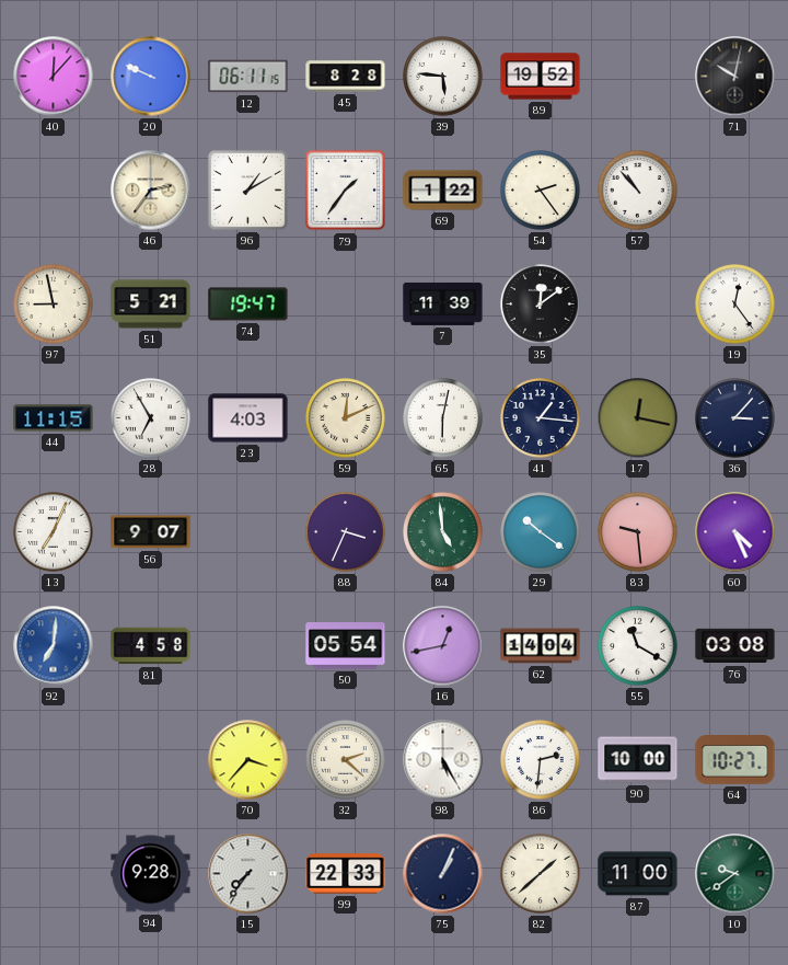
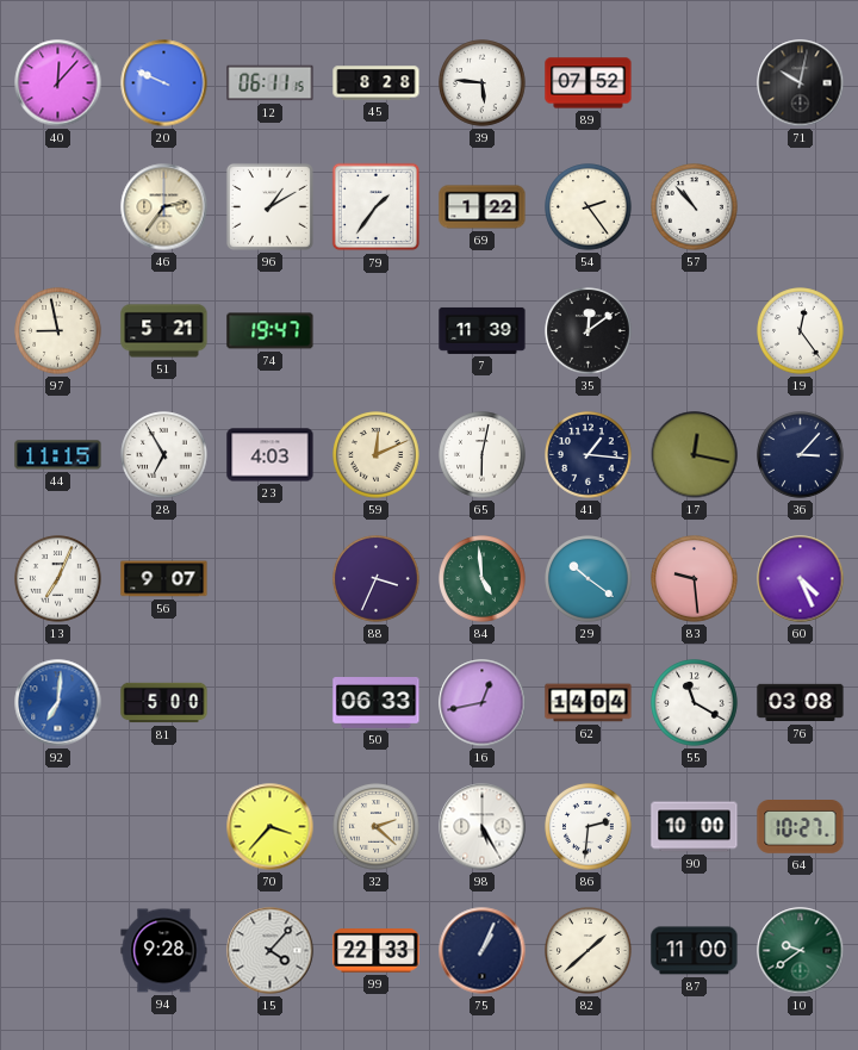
89: 19:52 -> 07:52
81: 4:58 -> 5:00
50: 05:54 -> 06:33
15: 7:36 -> 4:07
